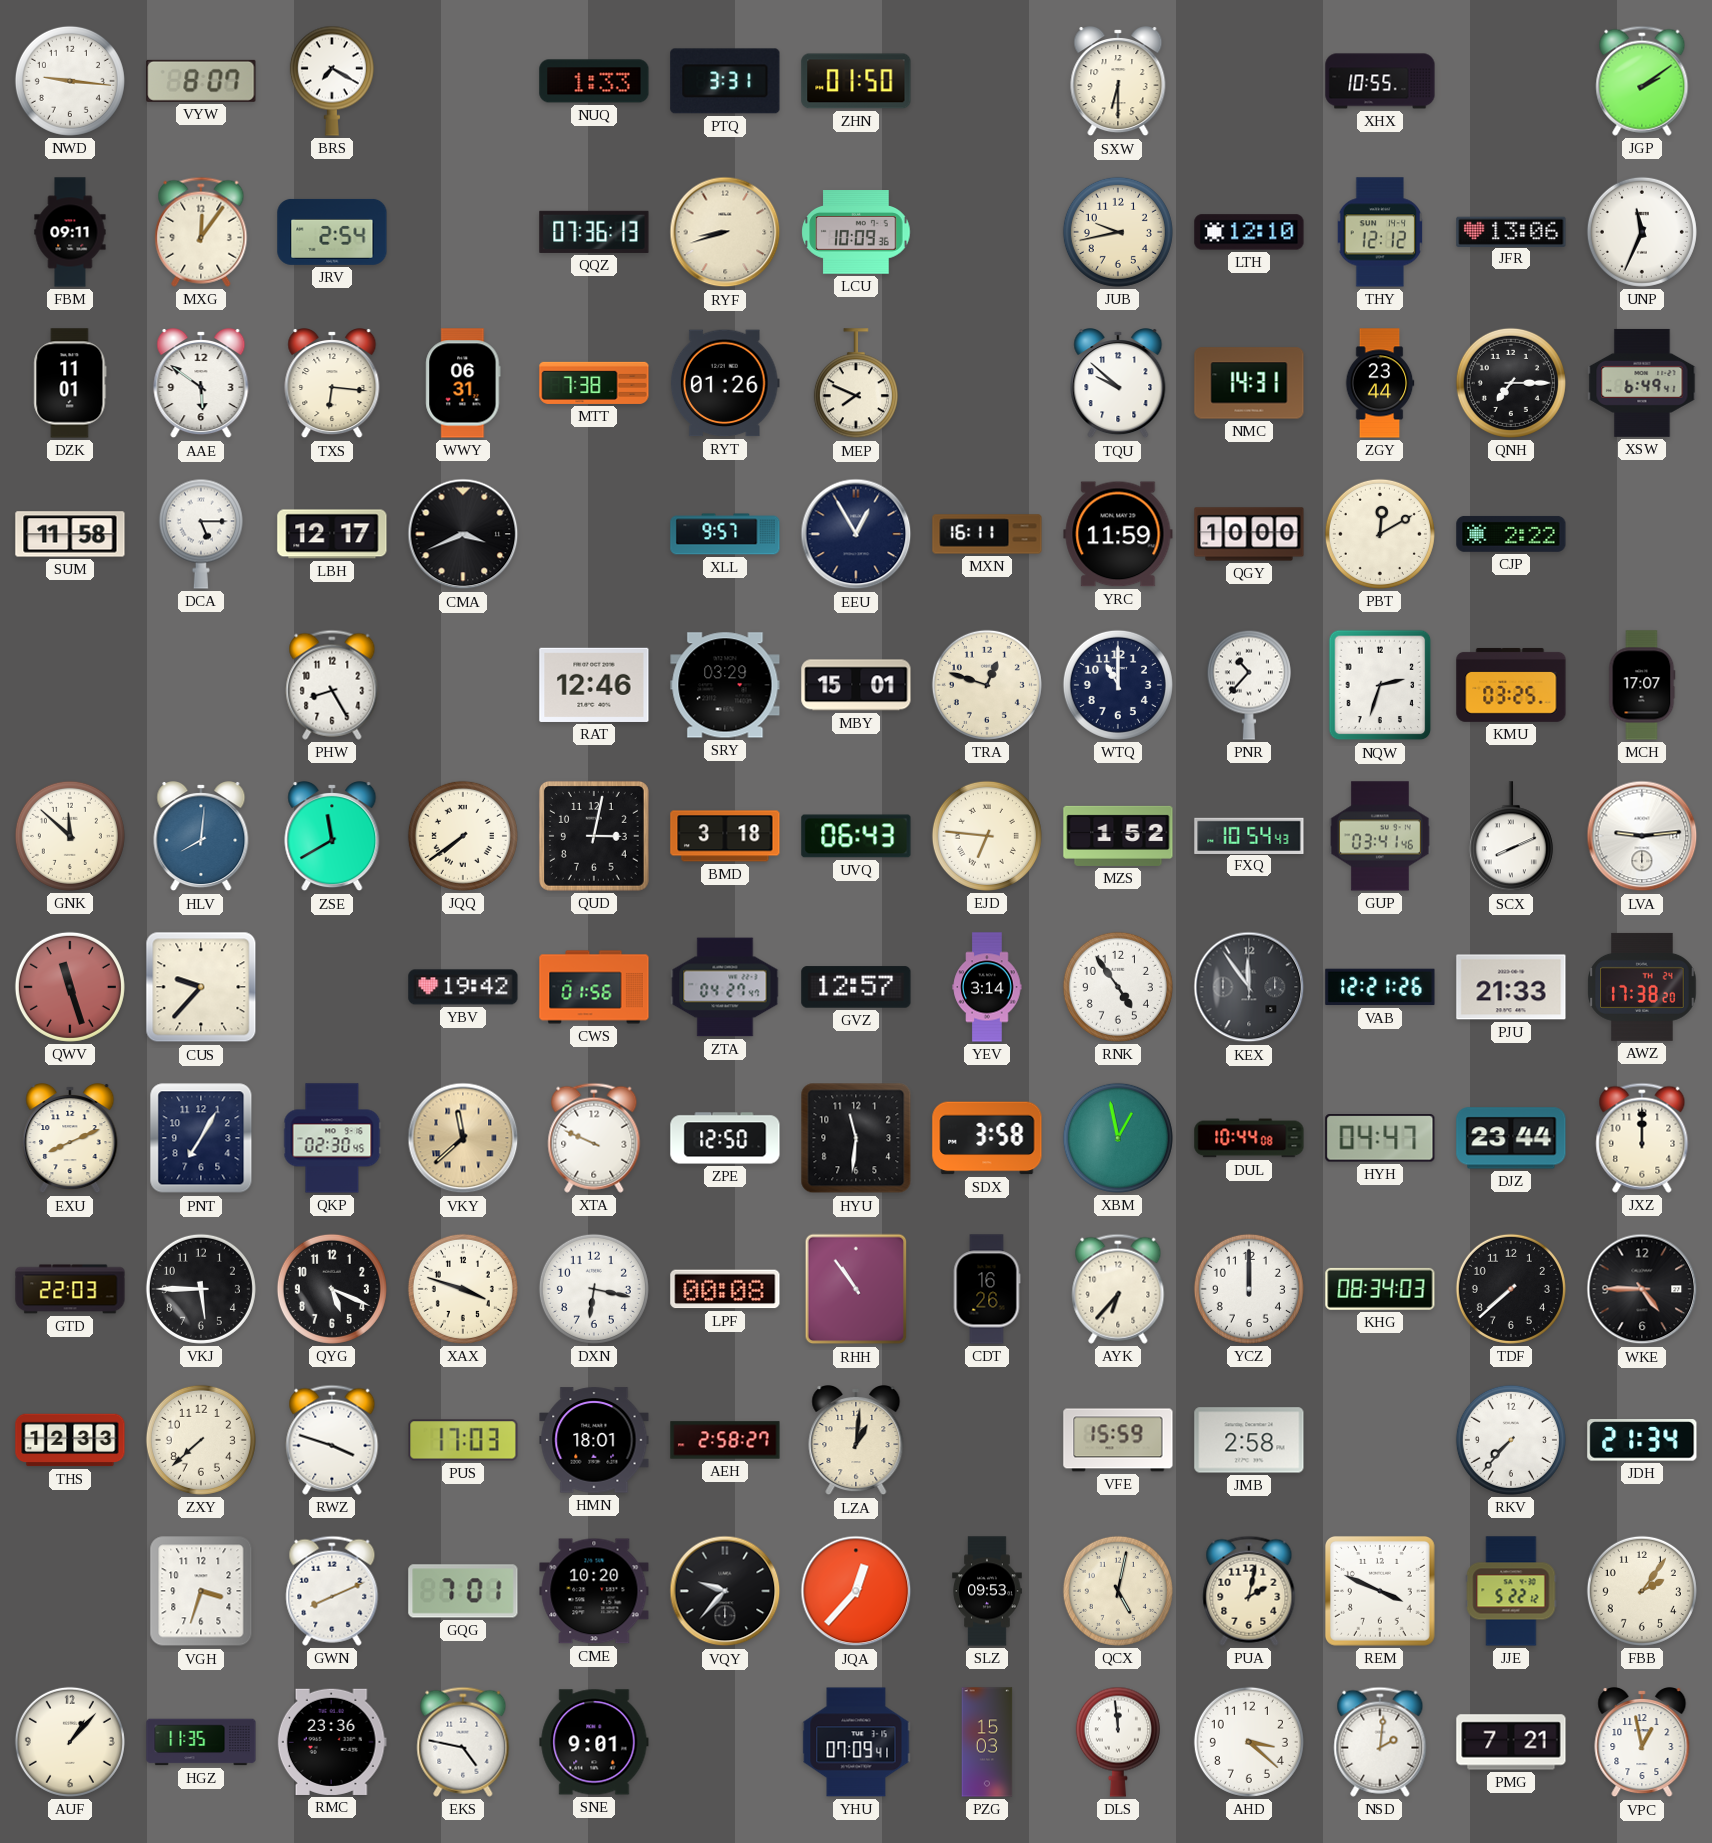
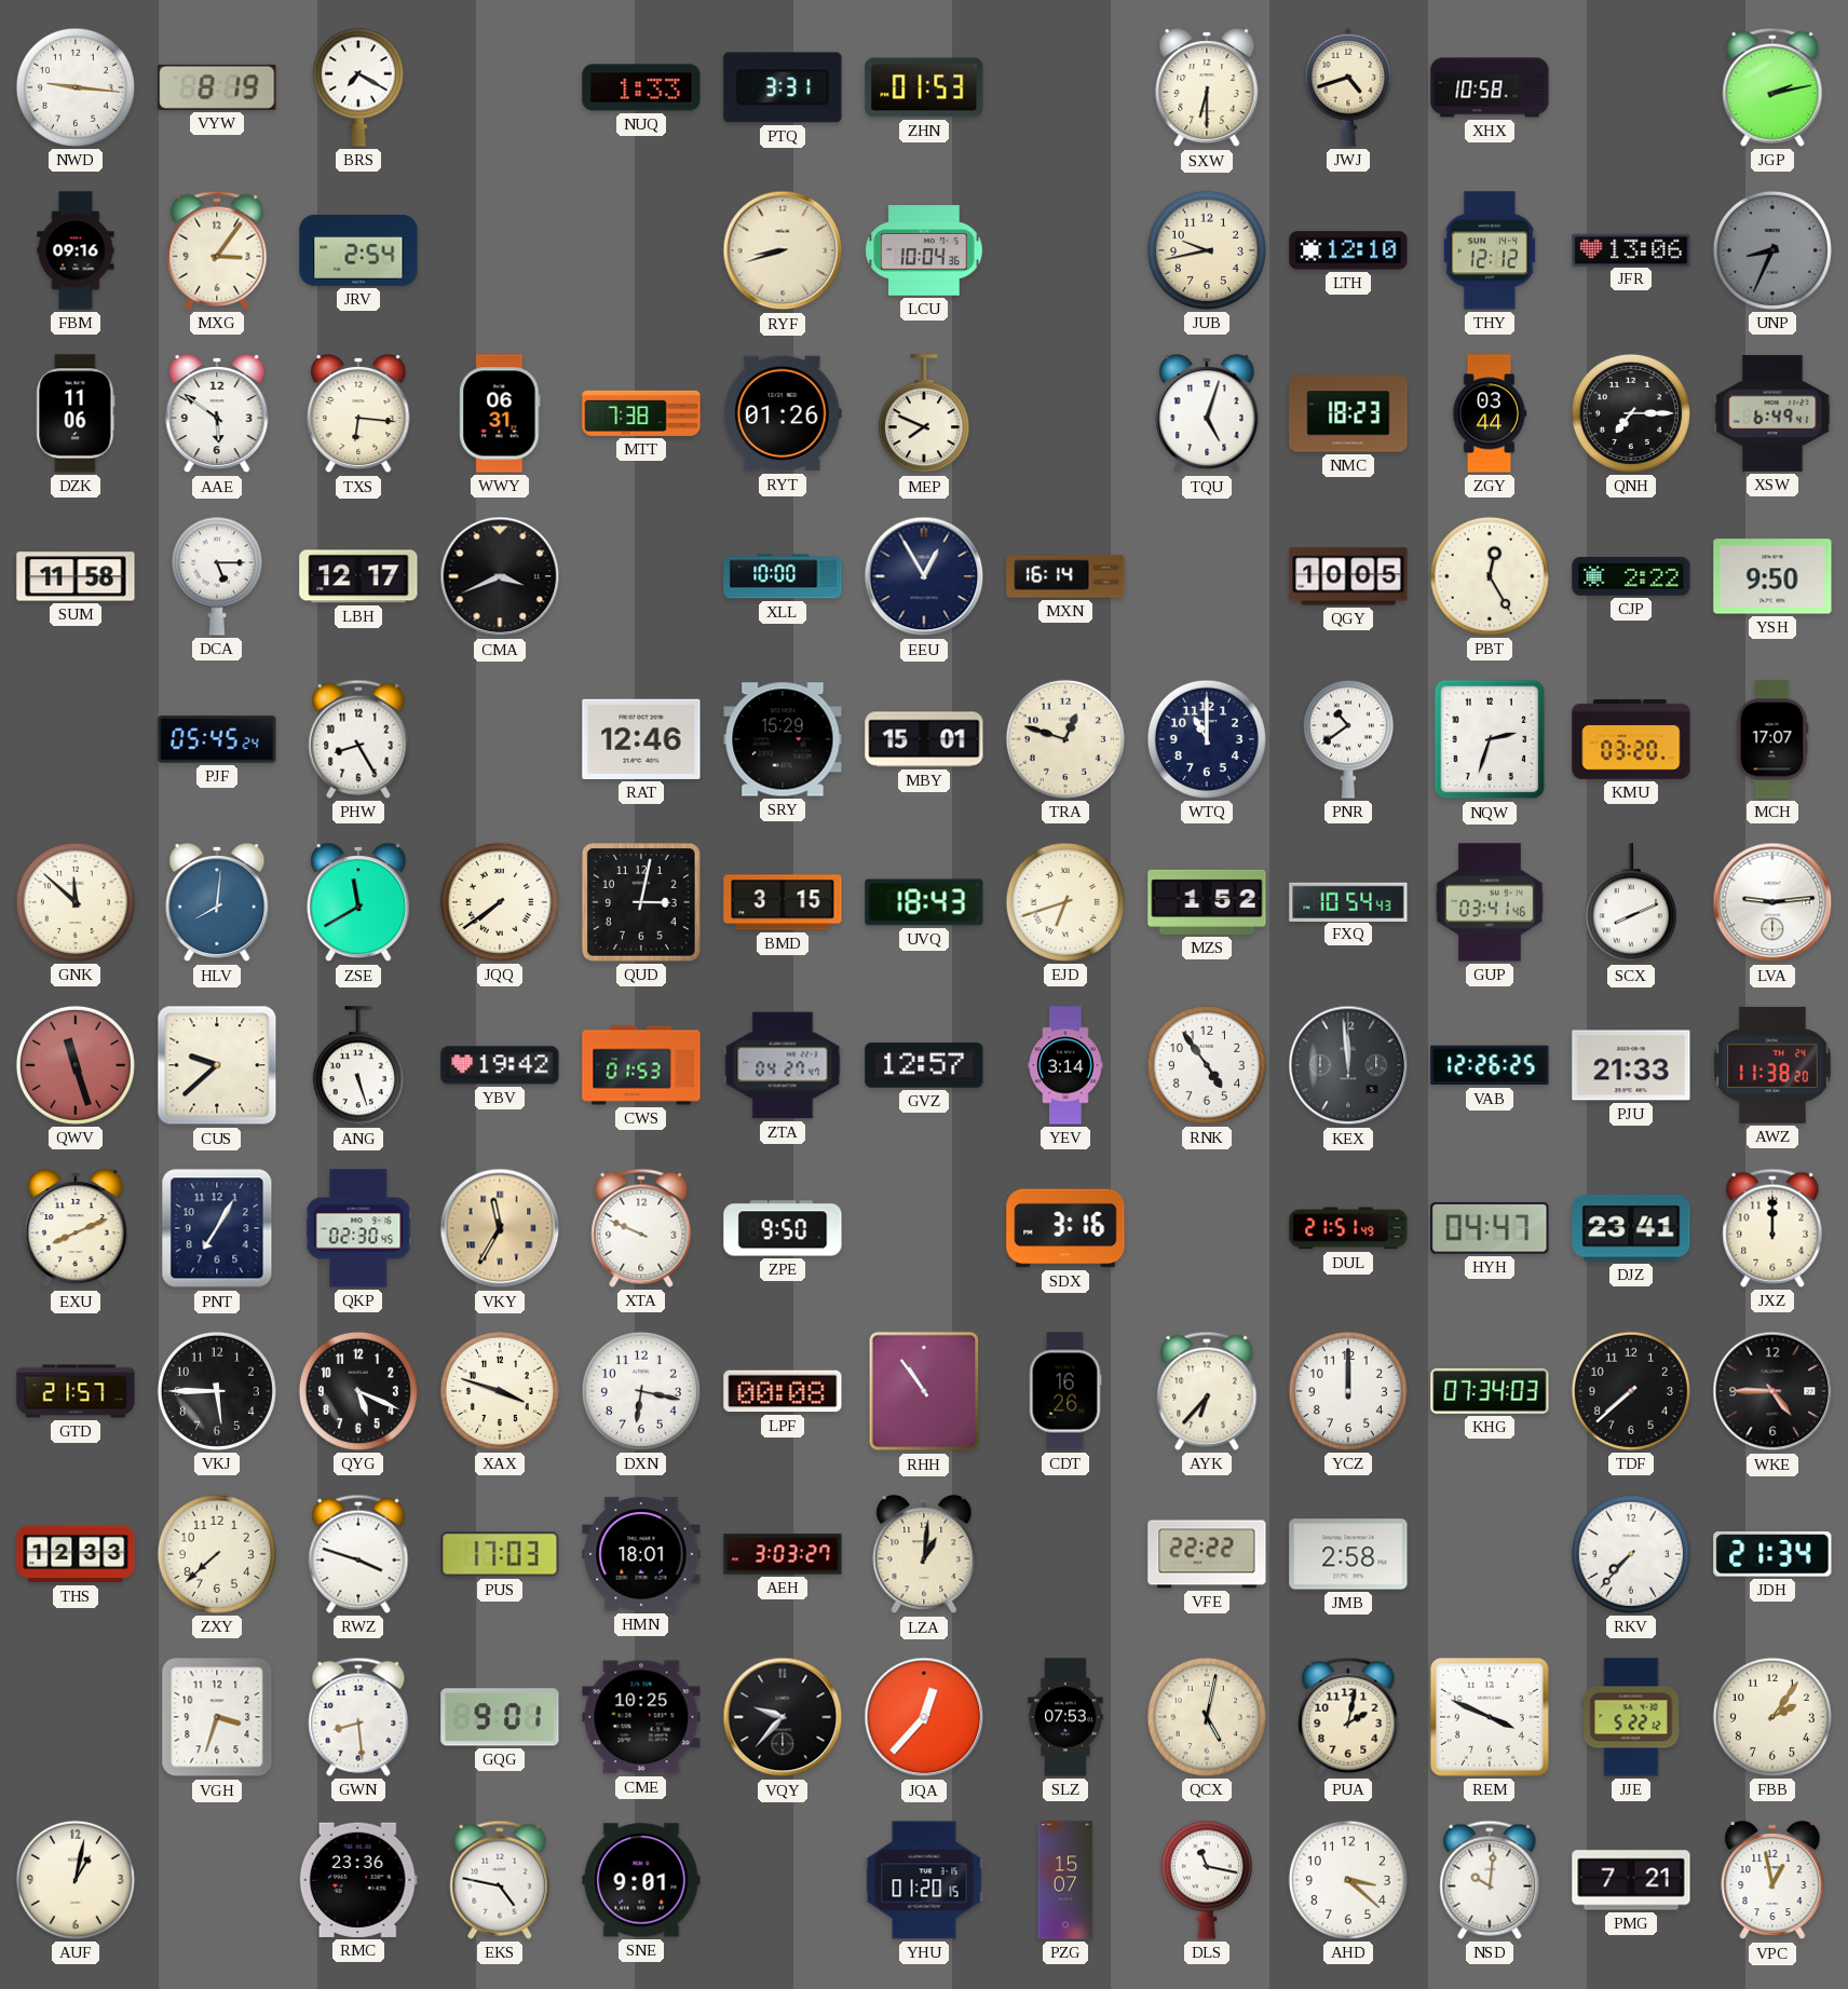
VYW: 8:07 -> 8:19
ZHN: 01:50 -> 01:53
JWJ: none -> 4:42
XHX: 10:55 -> 10:58
JGP: 2:09 -> 2:13
FBM: 09:11 -> 09:16
MXG: 12:06 -> 3:06
QQZ: 07:36 -> none
LCU: 10:09 -> 10:04
UNP: 11:34 -> 8:34
UNP dial: white -> grey
DZK: 11:01 -> 11:06
TQU: 9:52 -> 5:03
NMC: 14:31 -> 18:23
ZGY: 23:44 -> 03:44
XLL: 9:57 -> 10:00
MXN: 16:11 -> 16:14
YRC: 11:59 -> none
QGY: 10:00 -> 10:05
PBT: 12:10 -> 12:25
YSH: none -> 9:50
PJF: none -> 05:45
SRY: 03:29 -> 15:29
PNR: 10:37 -> 10:39
KMU: 03:25 -> 03:20
BMD: 3:18 -> 3:15
UVQ: 06:43 -> 18:43
EJD: 6:46 -> 6:42
CUS: 9:37 -> 9:38
ANG: none -> 5:27
CWS: 01:56 -> 01:53
KEX: 11:54 -> 11:59
VAB: 12:21 -> 12:26
AWZ: 17:38 -> 11:38
VKY: 11:38 -> 11:35
ZPE: 12:50 -> 9:50
HYU: 11:31 -> none
SDX: 3:58 -> 3:16
XBM: 12:58 -> none
DUL: 10:44 -> 21:51
DJZ: 23:44 -> 23:41
GTD: 22:03 -> 21:57
KHG: 08:34 -> 07:34
AEH: 2:58 -> 3:03
VFE: 15:59 -> 22:22
GWN: 8:11 -> 8:29
GQG: 7:01 -> 9:01
CME: 10:20 -> 10:25
SLZ: 09:53 -> 07:53
AUF: 1:07 -> 1:02
HGZ: 11:35 -> none
YHU: 07:09 -> 01:20
PZG: 15:03 -> 15:07
DLS: 11:59 -> 11:17
NSD: 2:01 -> 10:01
